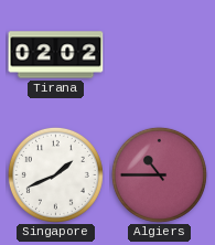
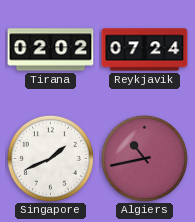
Reykjavik: none -> 07:24
Algiers: 10:45 -> 10:43
